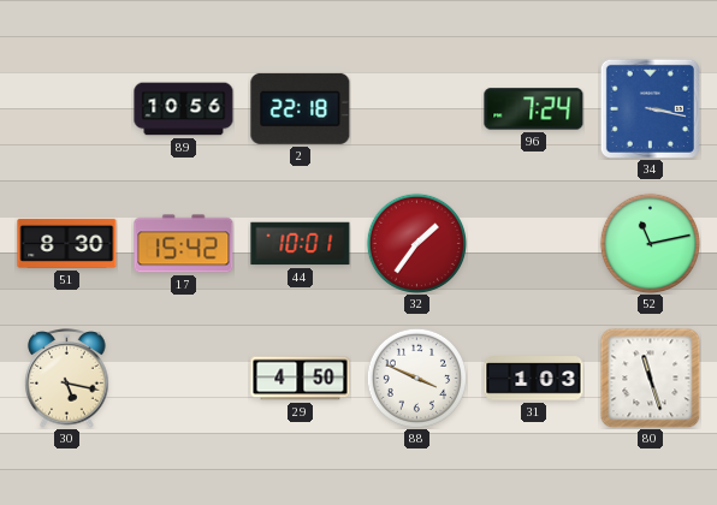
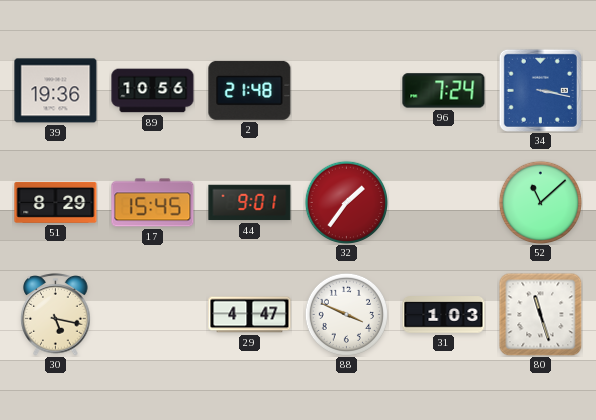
39: none -> 19:36
2: 22:18 -> 21:48
51: 8:30 -> 8:29
17: 15:42 -> 15:45
44: 10:01 -> 9:01
52: 11:13 -> 11:08
29: 4:50 -> 4:47
